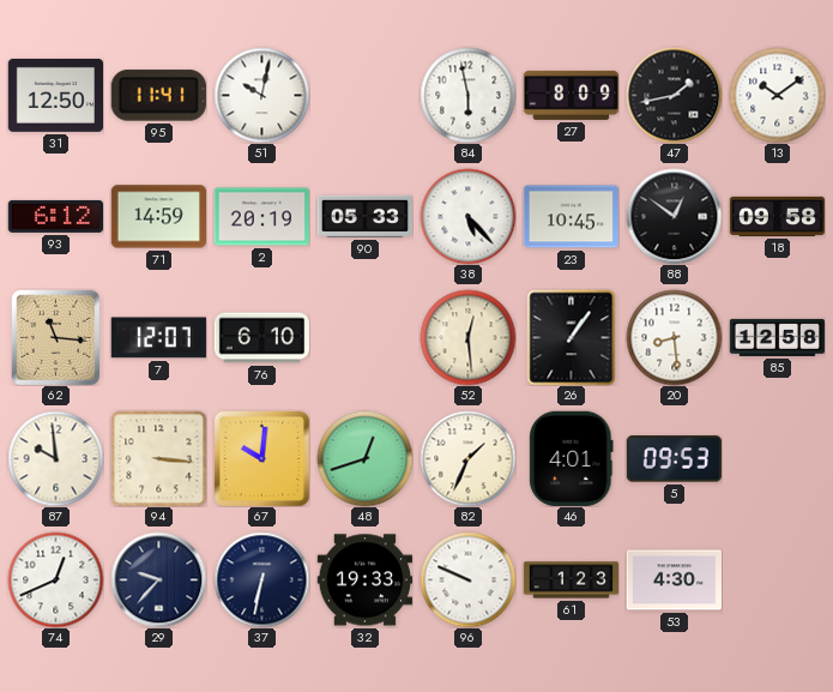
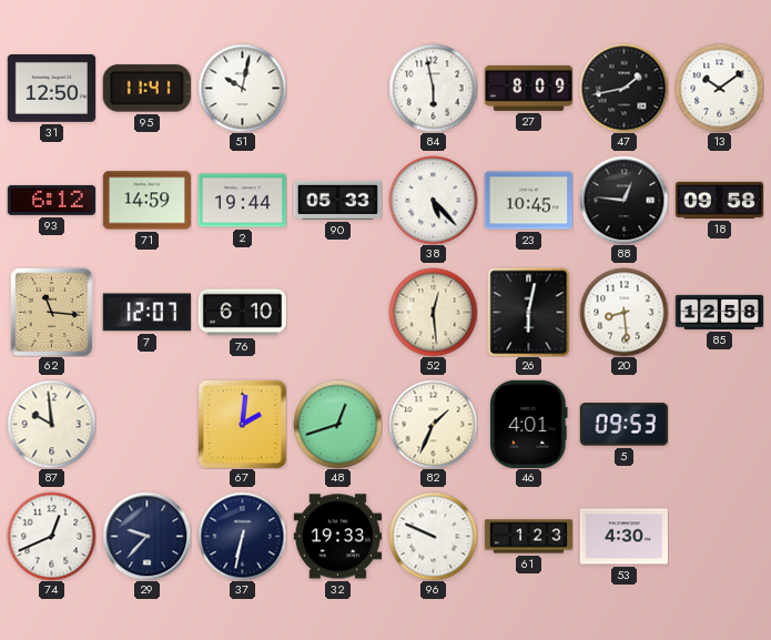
2: 20:19 -> 19:44
88: 12:51 -> 12:46
26: 1:06 -> 6:02
94: 3:16 -> none
67: 10:01 -> 2:01
